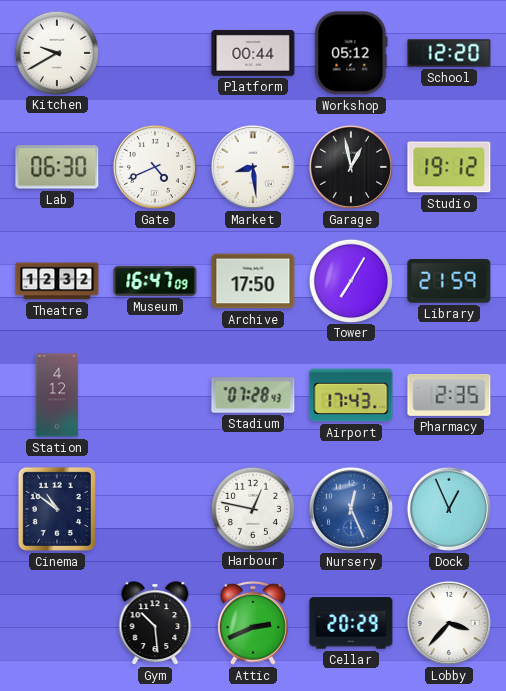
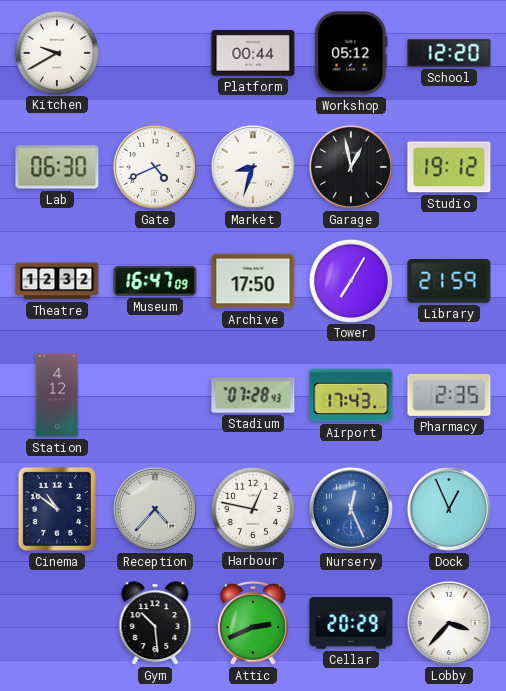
Market: 8:29 -> 8:33
Reception: none -> 4:37
